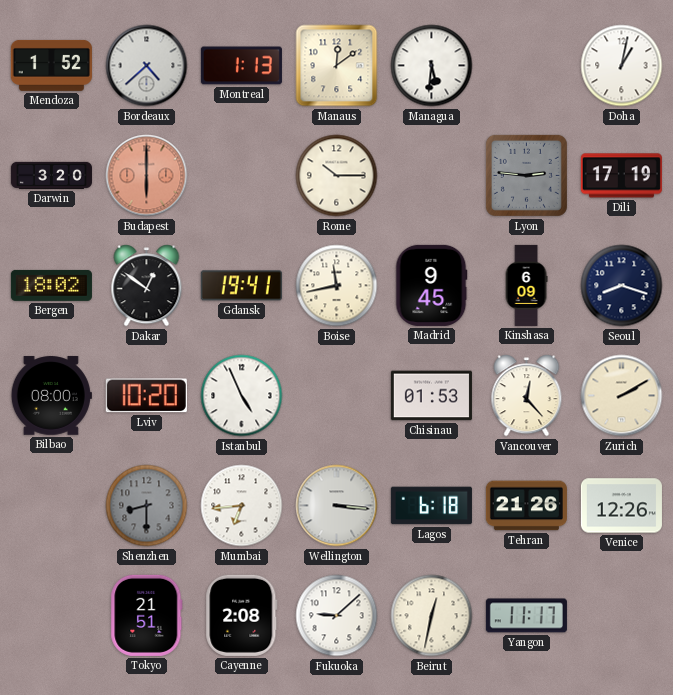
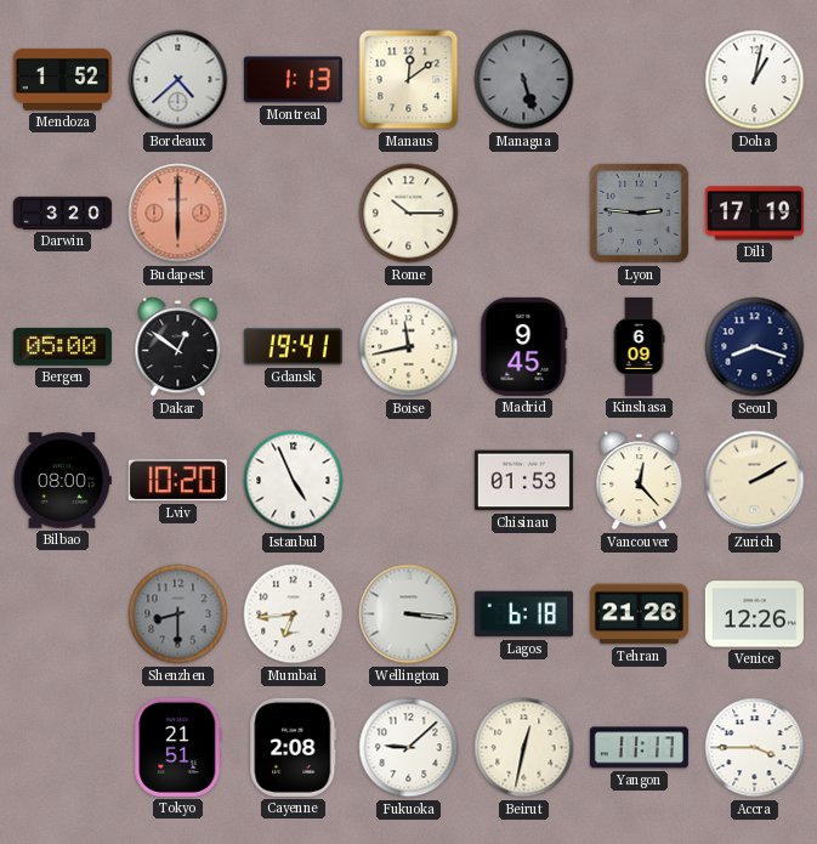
Managua: 5:31 -> 5:27
Managua dial: white -> grey
Bergen: 18:02 -> 05:00
Accra: none -> 3:45
